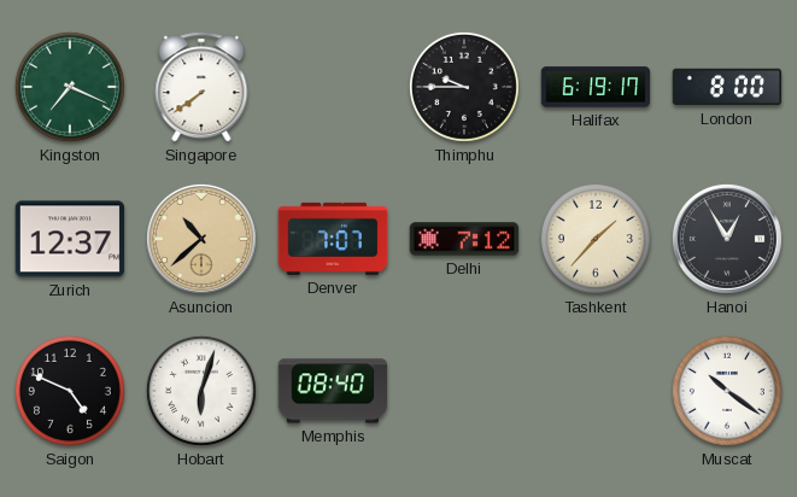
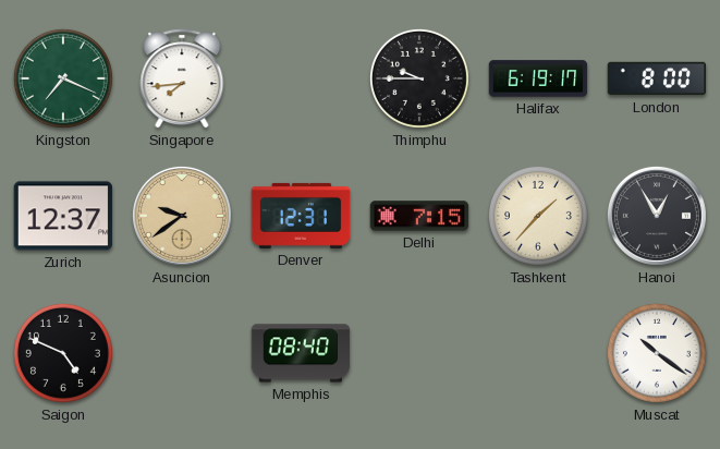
Singapore: 7:39 -> 7:44
Asuncion: 10:38 -> 9:39
Denver: 7:07 -> 12:31
Delhi: 7:12 -> 7:15
Hobart: 6:03 -> none
